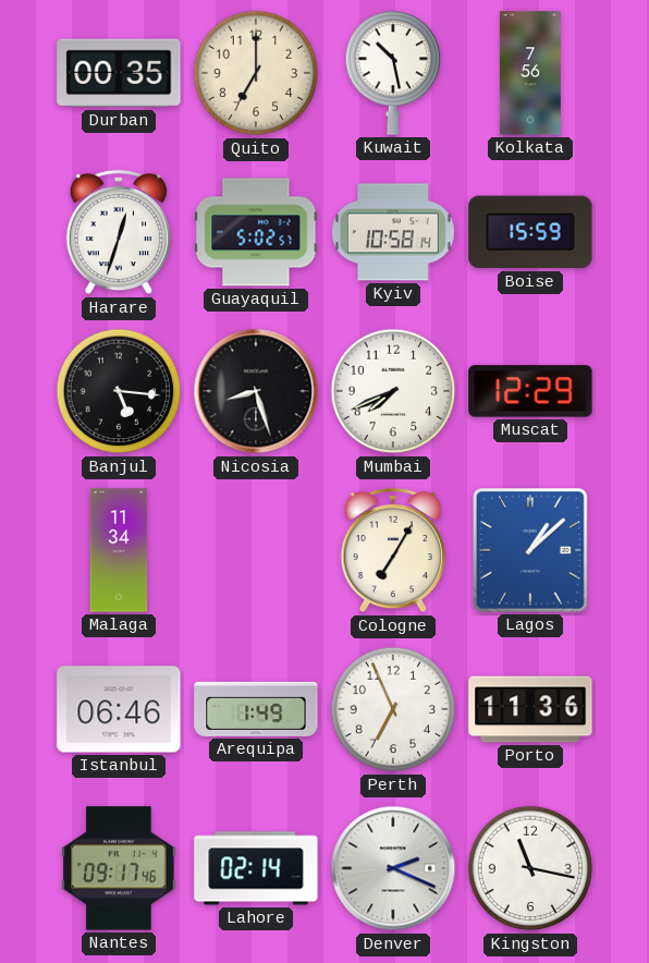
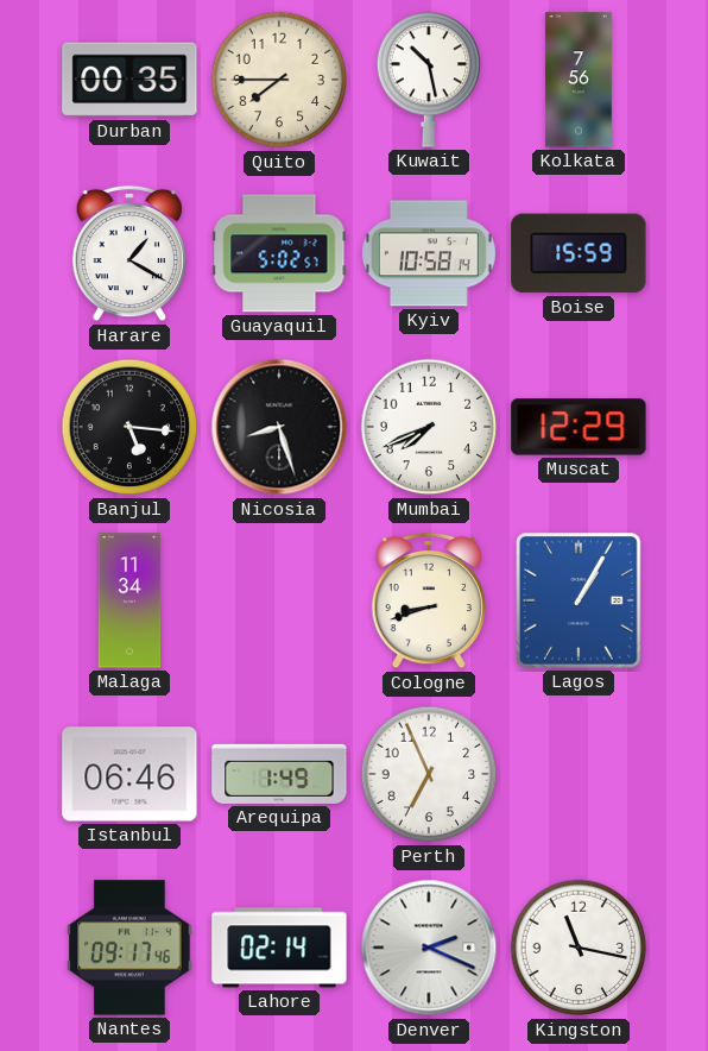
Quito: 7:00 -> 7:45
Harare: 12:33 -> 1:20
Cologne: 7:05 -> 8:42
Lagos: 1:08 -> 1:05
Porto: 11:36 -> none
